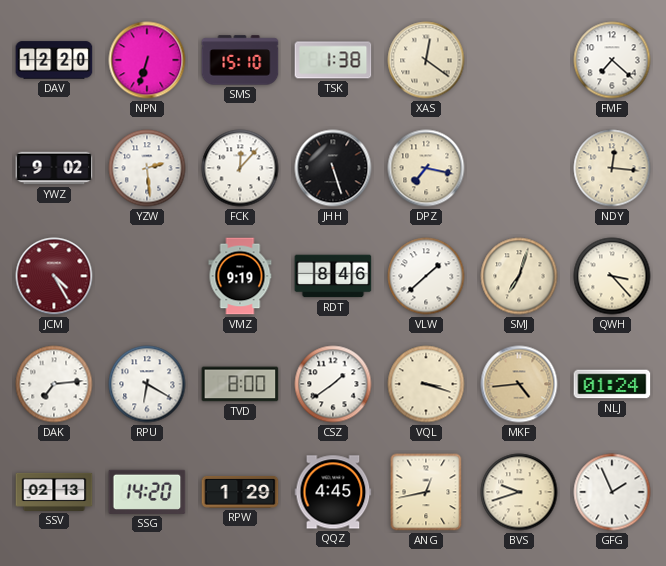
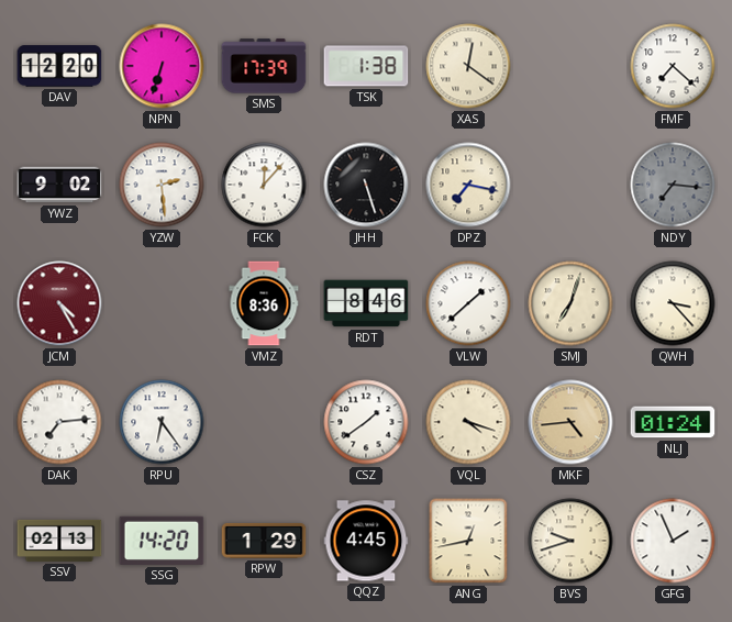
SMS: 15:10 -> 17:39
NDY: 12:16 -> 7:16
NDY dial: cream -> grey
VMZ: 9:19 -> 8:36
RPU: 6:20 -> 6:24
TVD: 8:00 -> none
VQL: 3:18 -> 4:18
